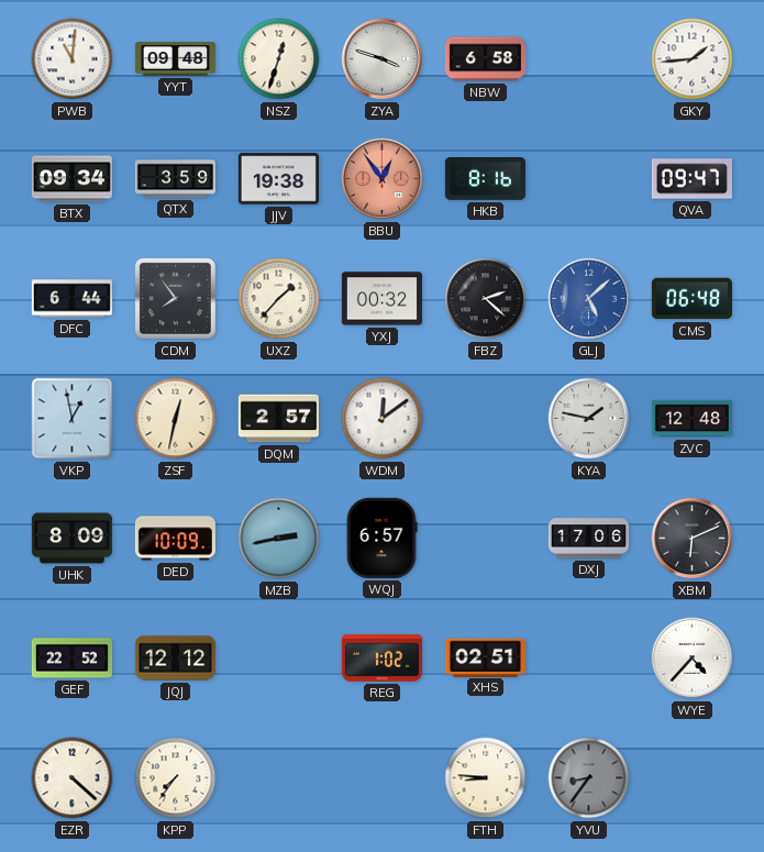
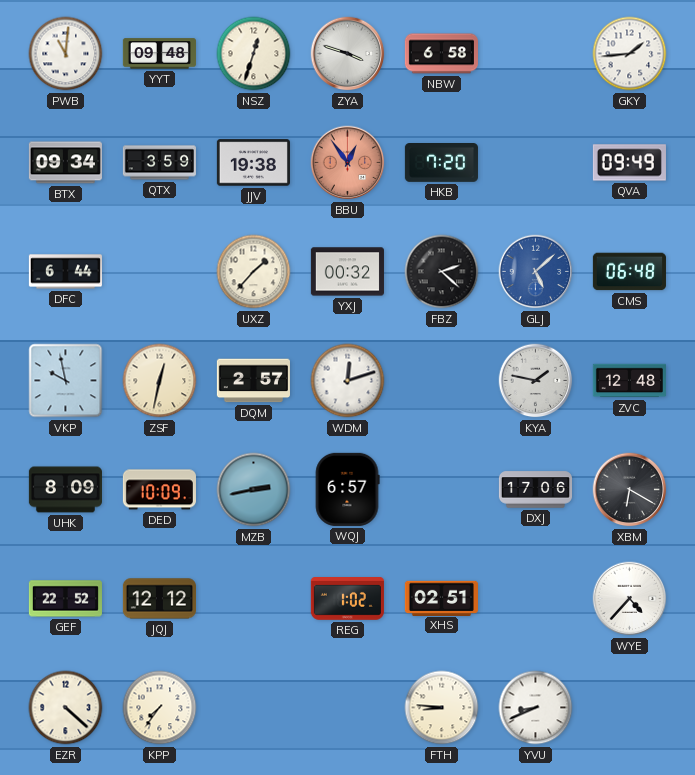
HKB: 8:16 -> 7:20
QVA: 09:47 -> 09:49
CDM: 7:54 -> none
VKP: 12:58 -> 9:58
WDM: 12:09 -> 12:12
XBM: 6:11 -> 6:20
YVU: 8:36 -> 8:41
YVU dial: grey -> white
